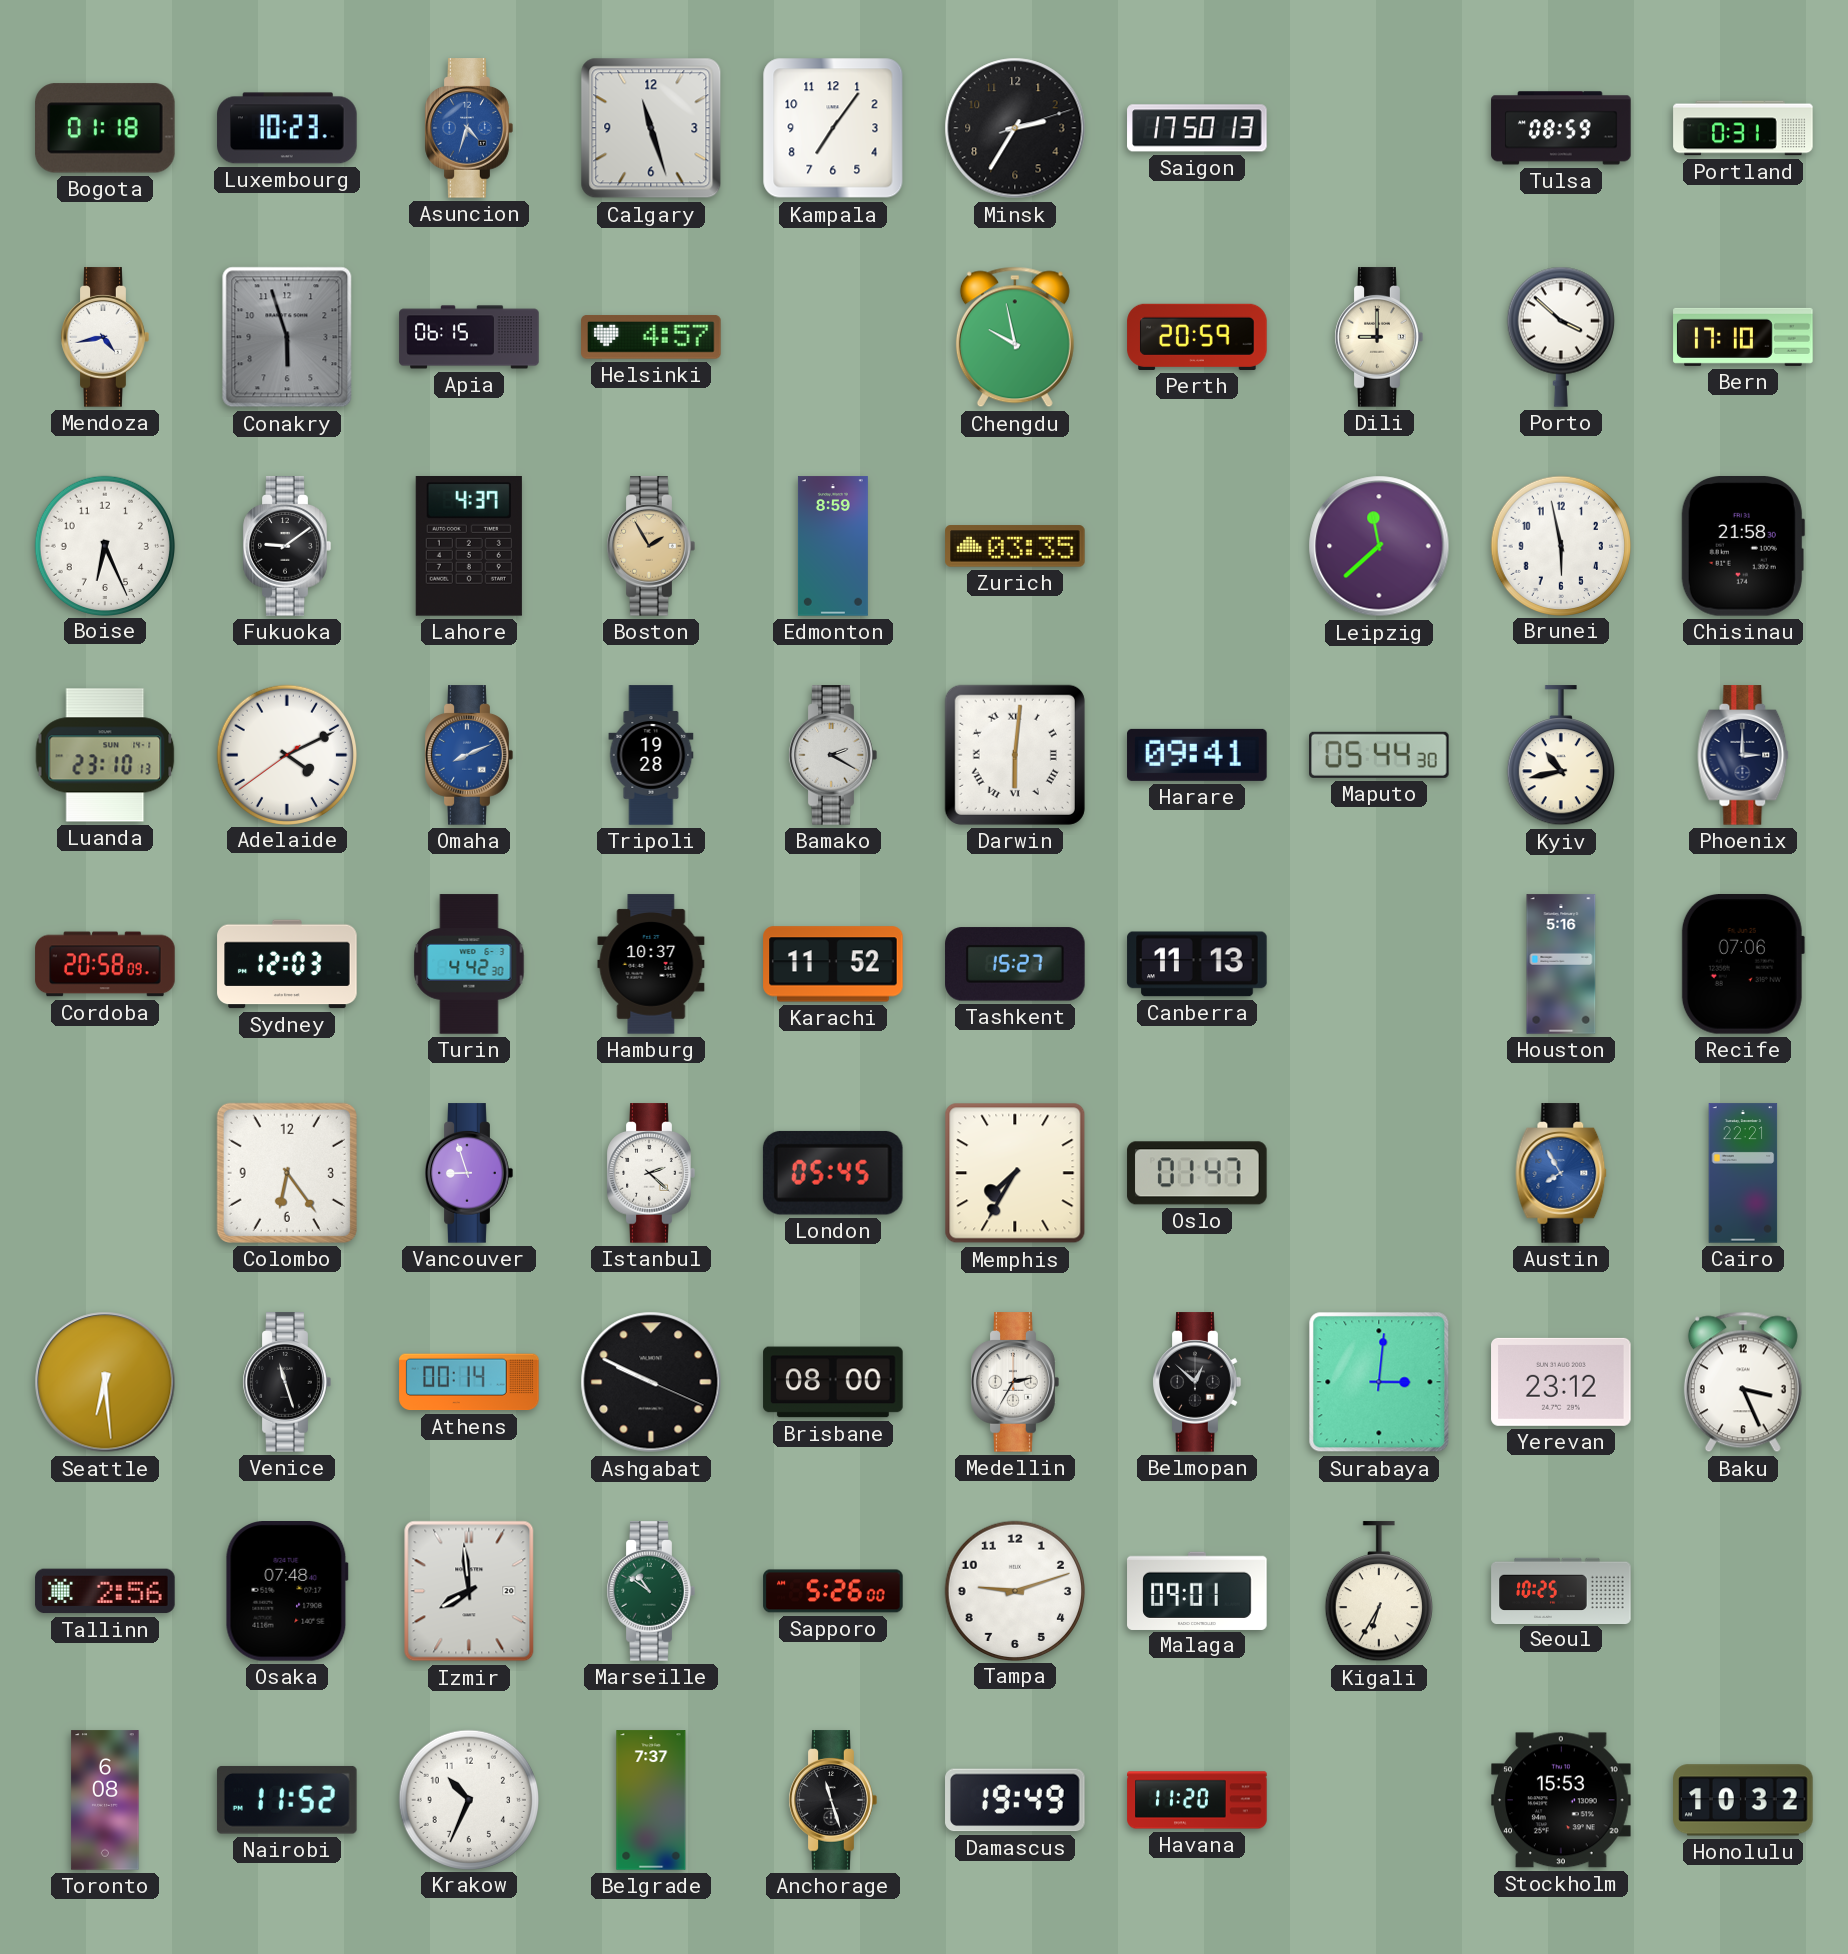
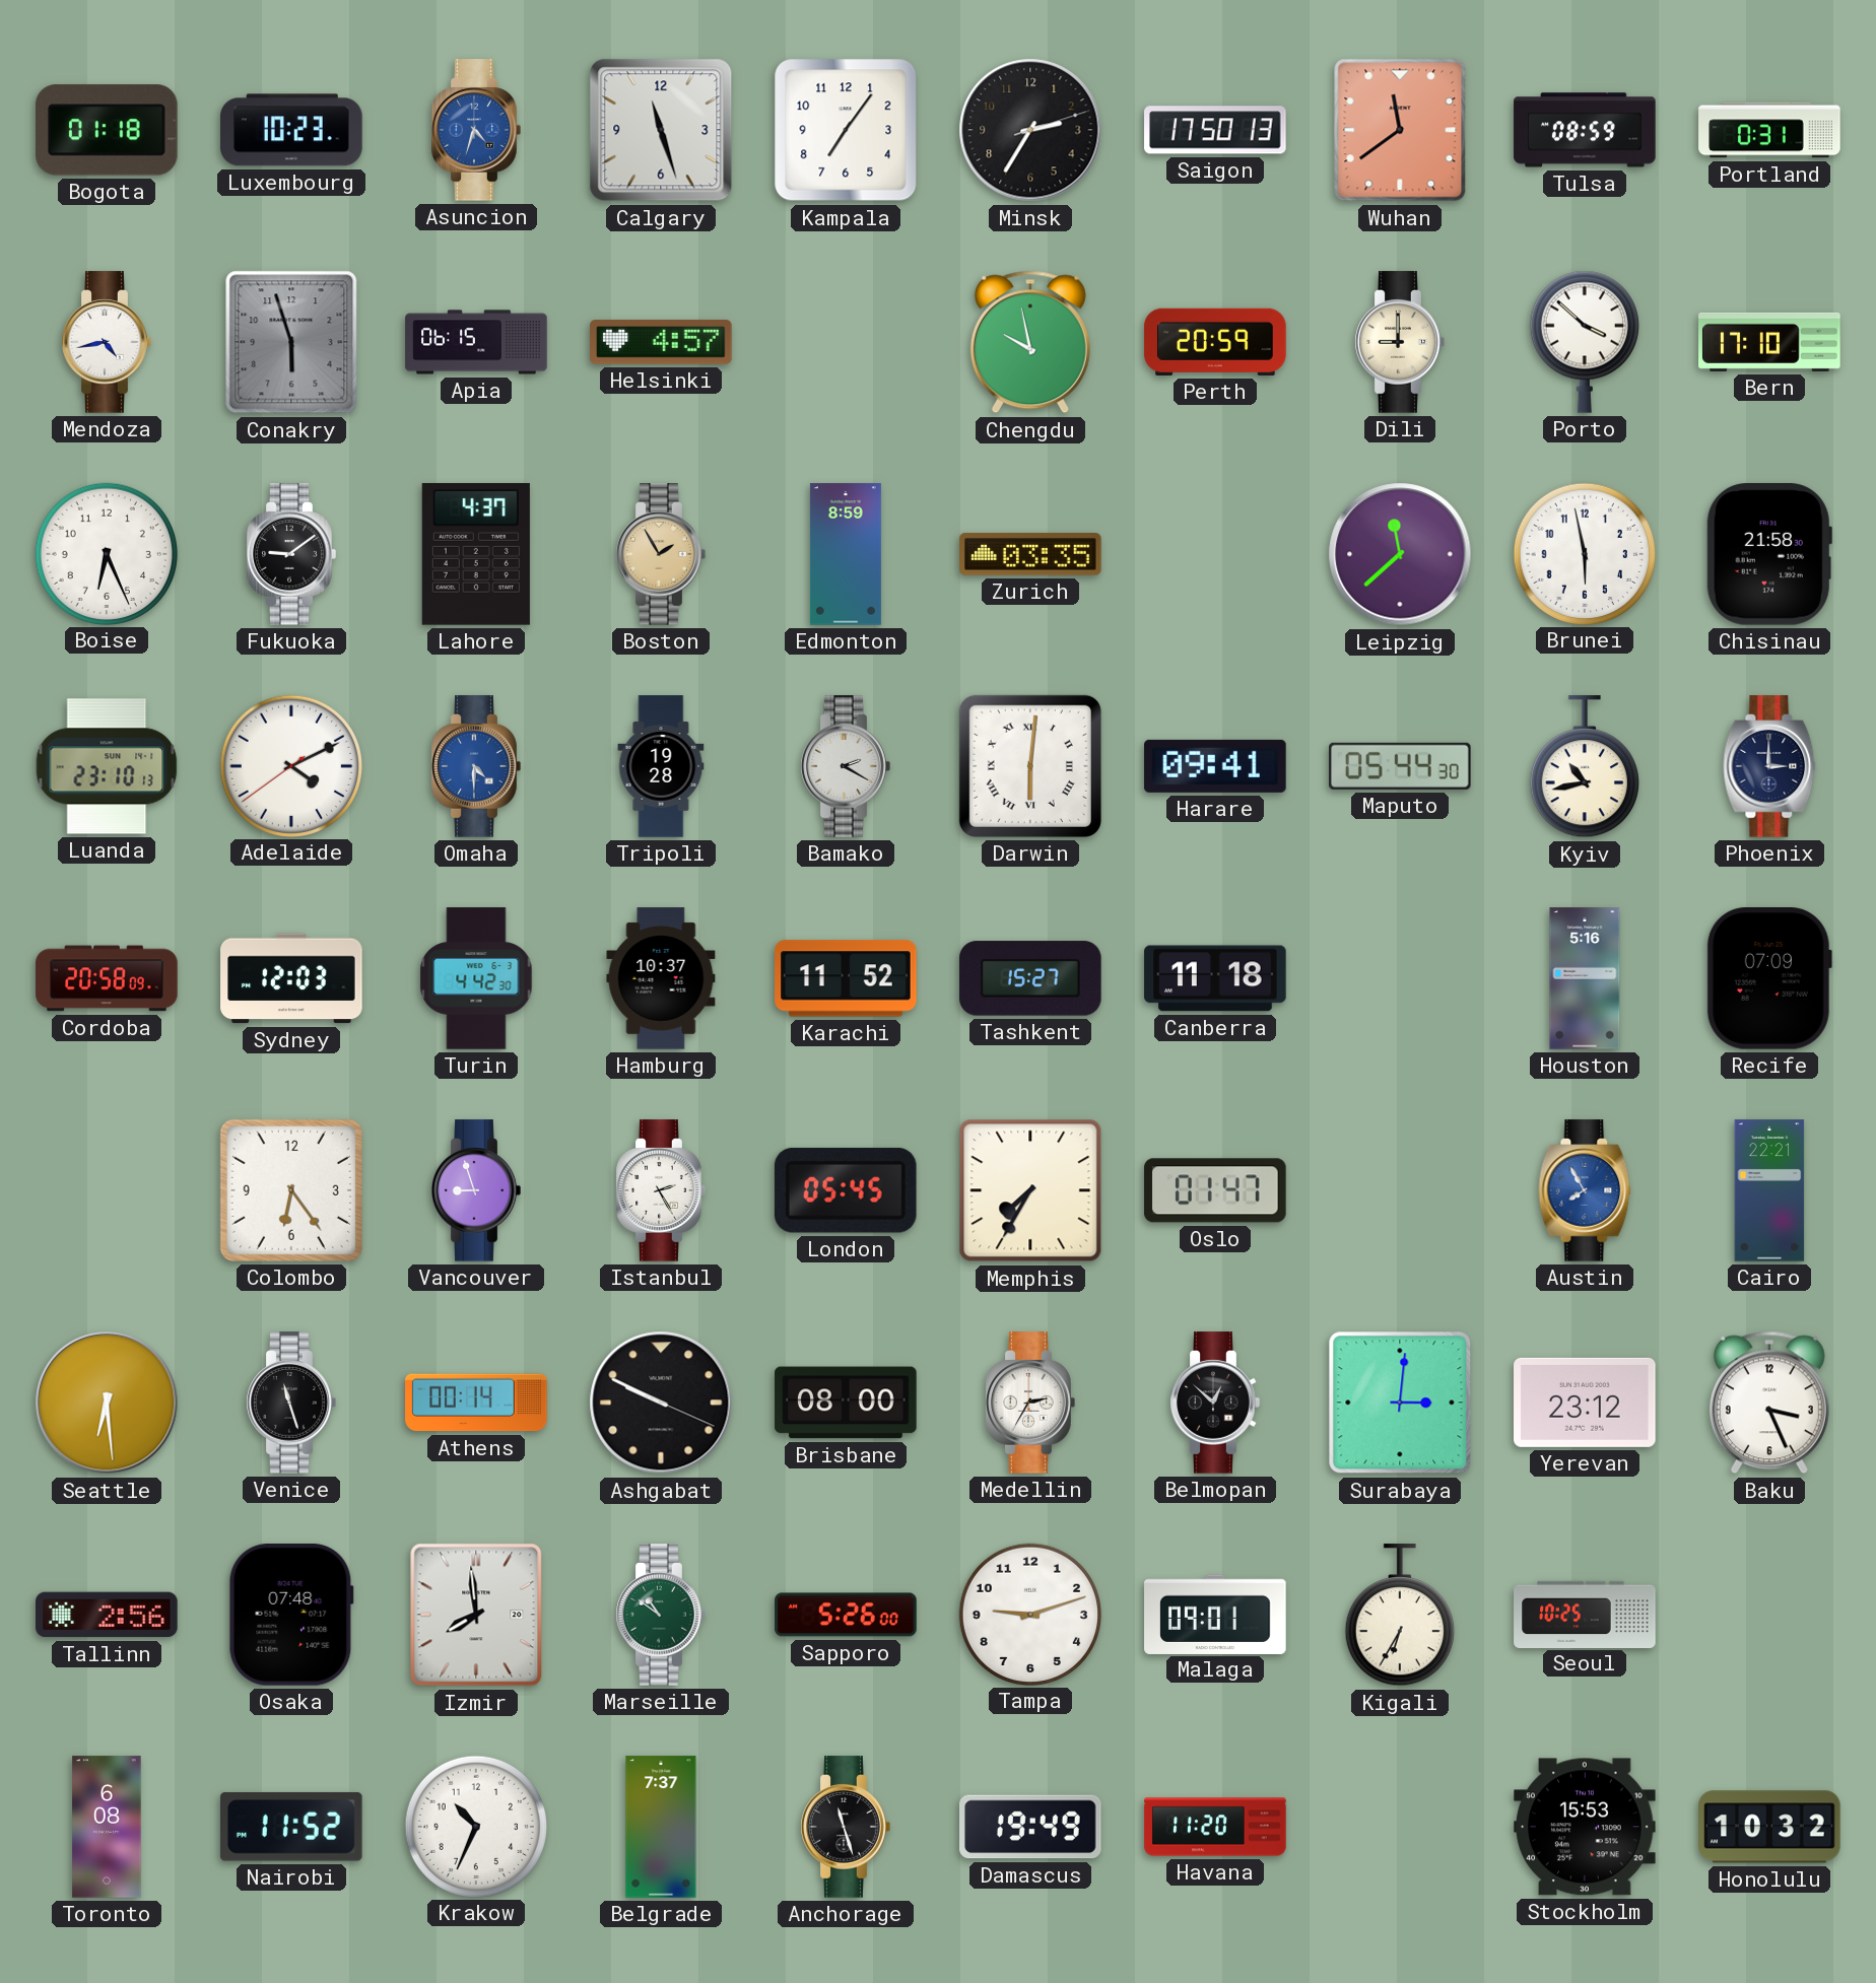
Wuhan: none -> 11:39
Omaha: 8:11 -> 4:30
Canberra: 11:13 -> 11:18
Recife: 07:06 -> 07:09
Istanbul: 2:22 -> 2:25
